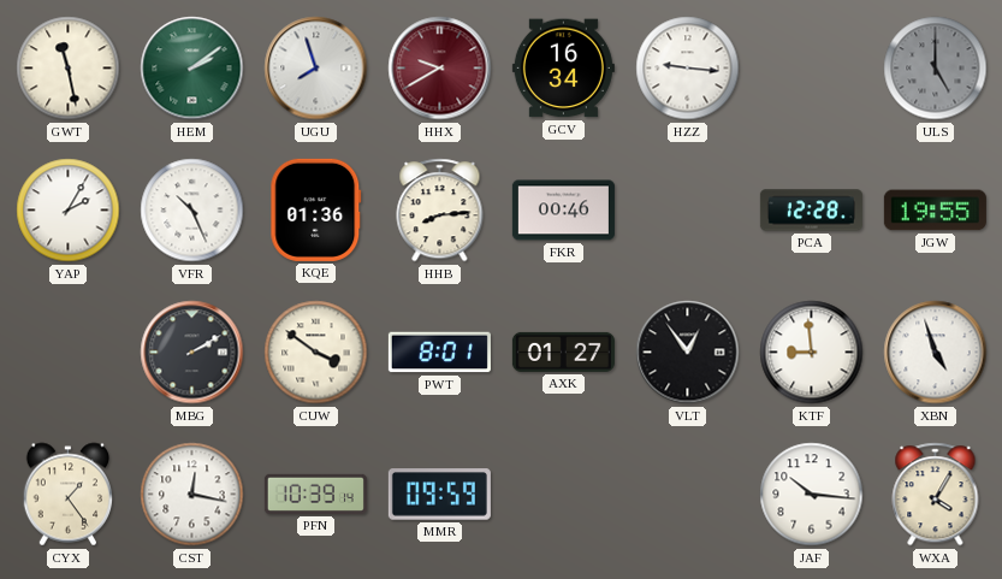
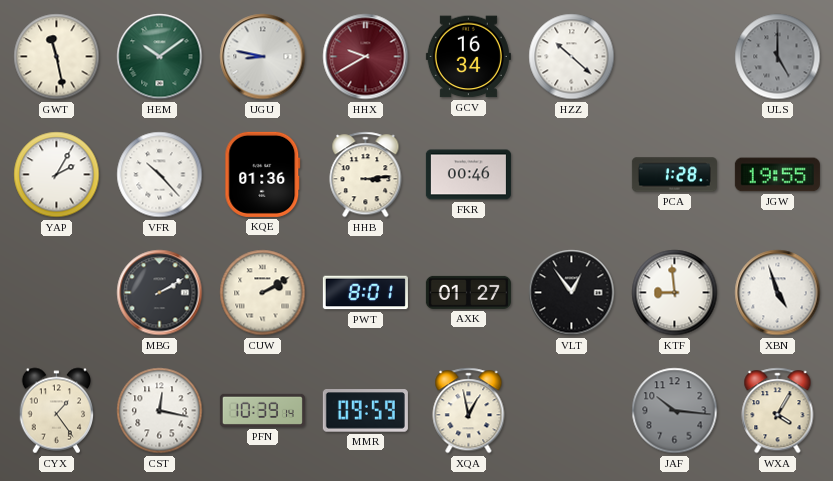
HEM: 2:09 -> 10:09
UGU: 7:57 -> 8:47
HZZ: 9:16 -> 10:22
VFR: 10:26 -> 10:23
HHB: 8:14 -> 3:14
PCA: 12:28 -> 1:28
CUW: 3:51 -> 2:10
XQA: none -> 12:58
JAF dial: white -> grey
